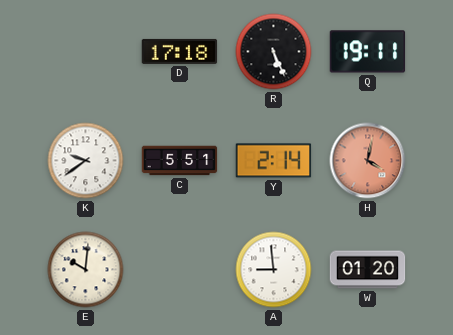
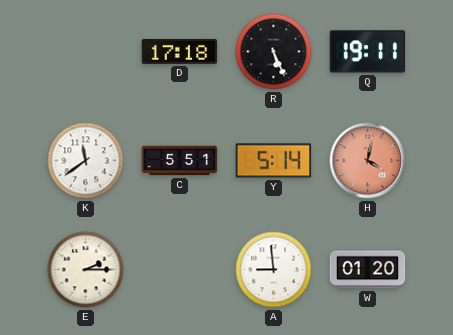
K: 9:39 -> 11:39
Y: 2:14 -> 5:14
E: 10:01 -> 2:15
